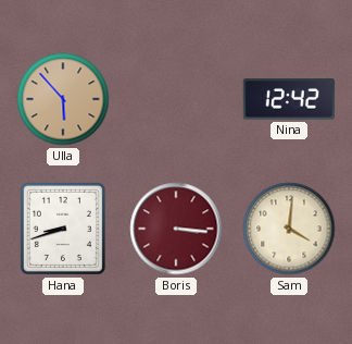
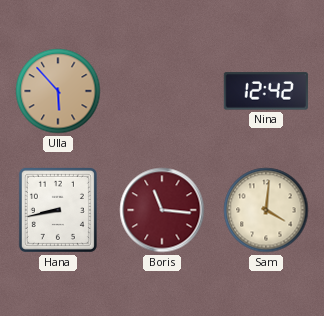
Hana: 8:42 -> 8:43
Boris: 3:16 -> 11:16
